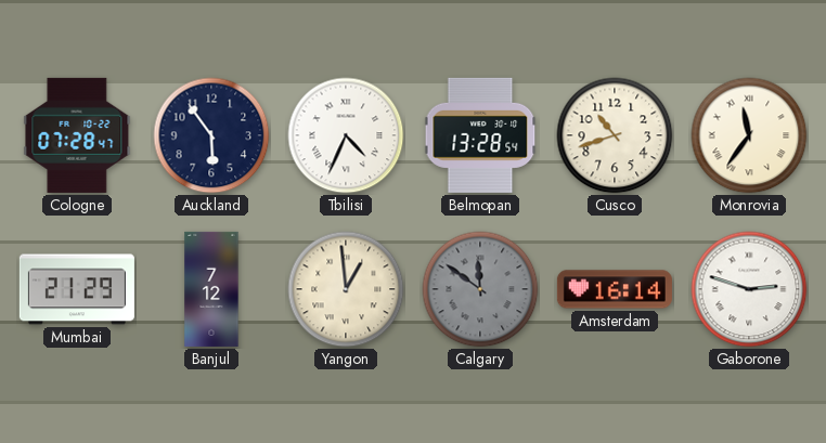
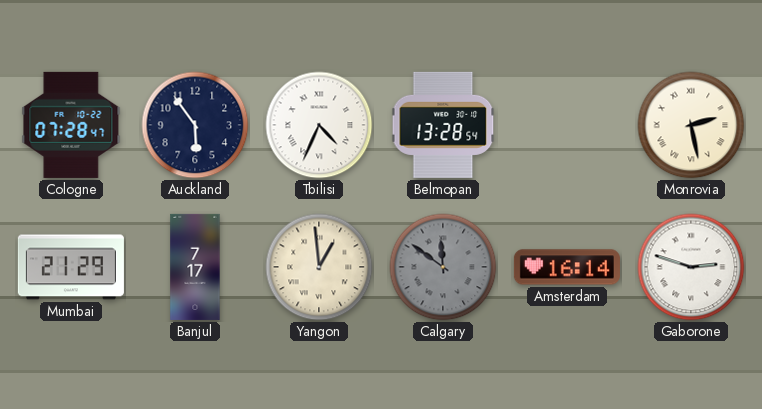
Cusco: 10:42 -> none
Monrovia: 11:36 -> 2:28
Banjul: 7:12 -> 7:17
